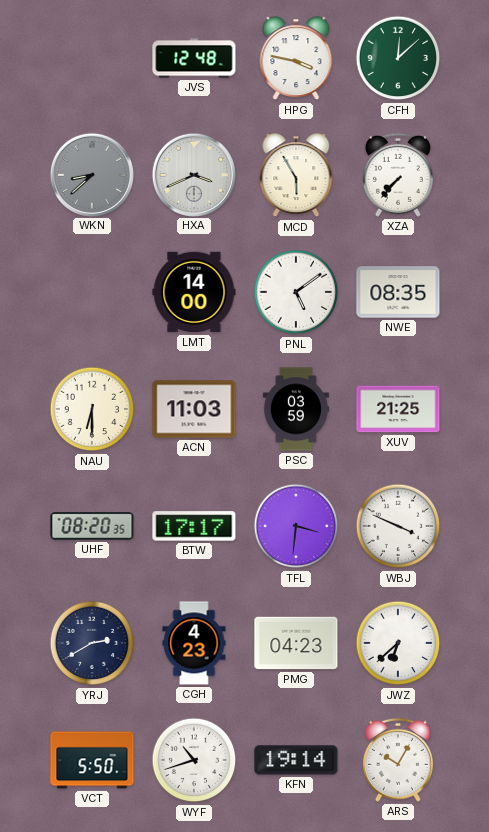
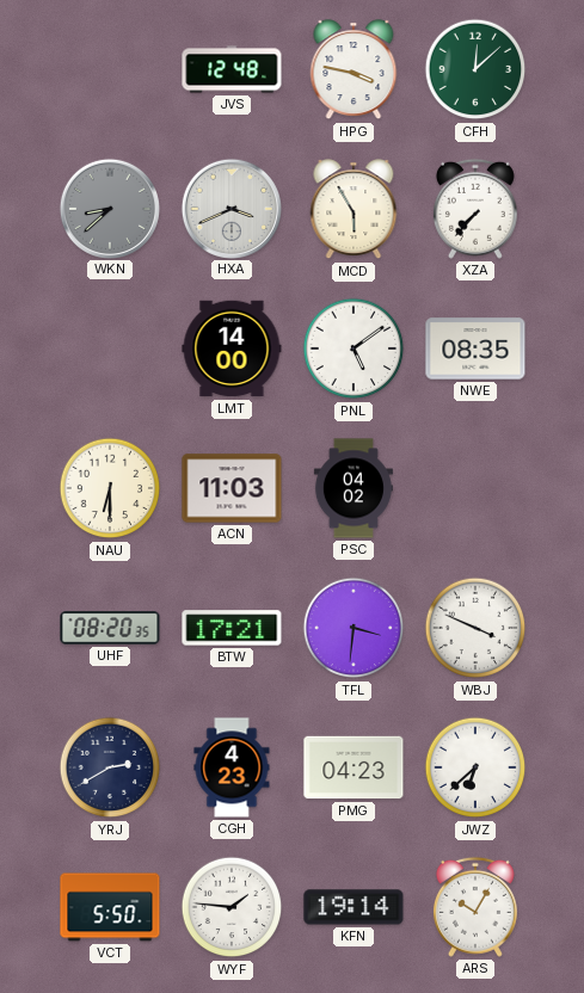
PSC: 03:59 -> 04:02
XUV: 21:25 -> none
BTW: 17:17 -> 17:21
WYF: 10:42 -> 1:46
